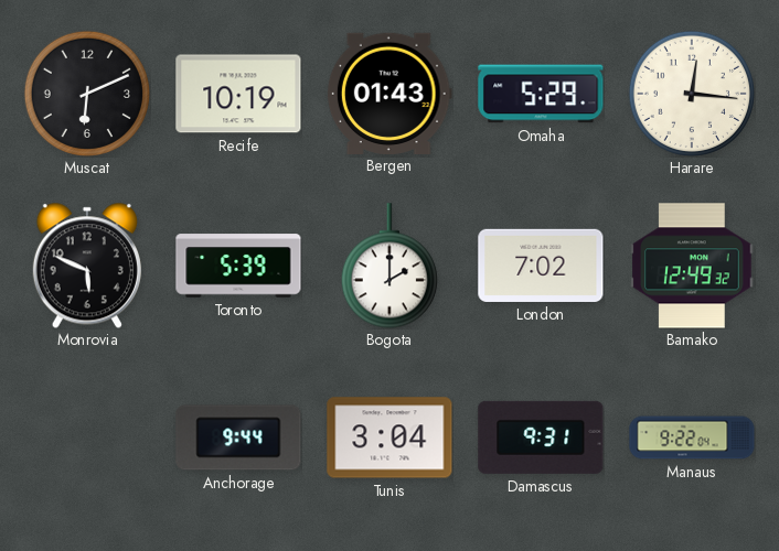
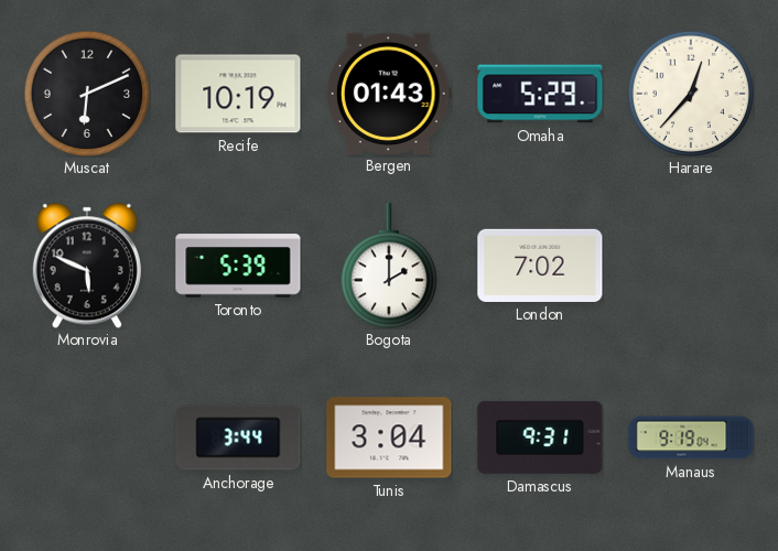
Harare: 12:16 -> 12:37
Bamako: 12:49 -> none
Anchorage: 9:44 -> 3:44
Manaus: 9:22 -> 9:19
